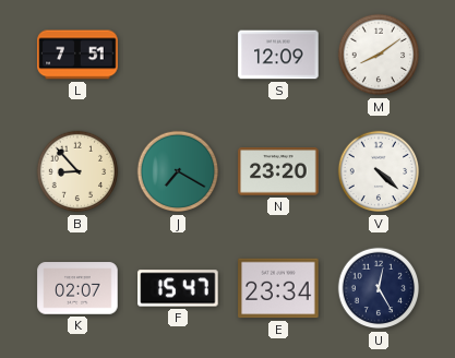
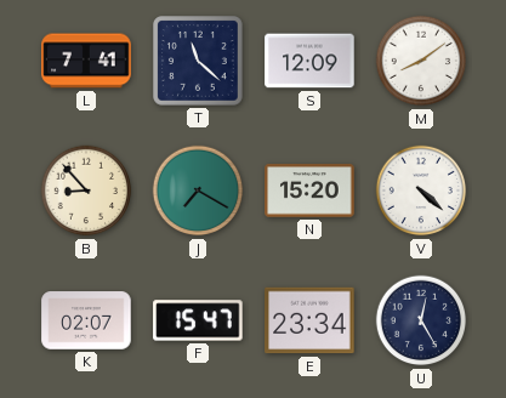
L: 7:51 -> 7:41
T: none -> 11:22
N: 23:20 -> 15:20
